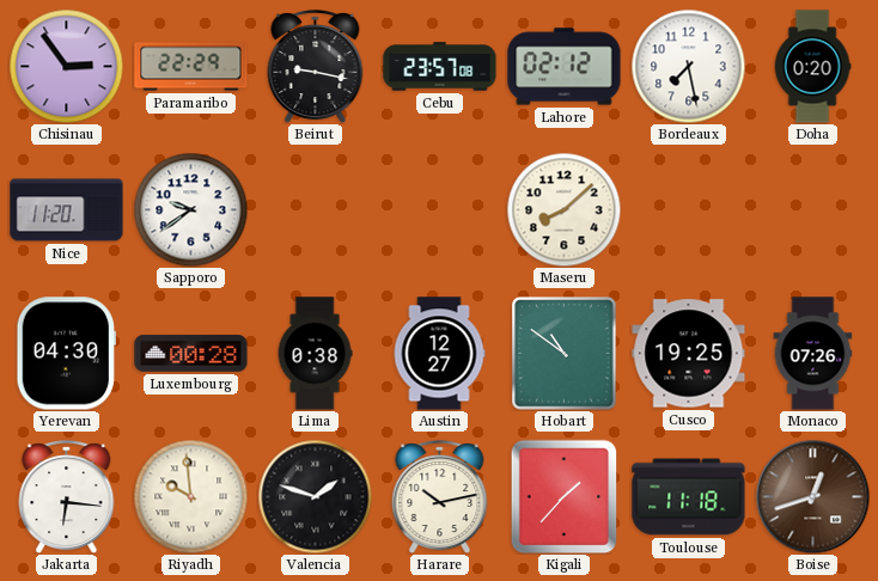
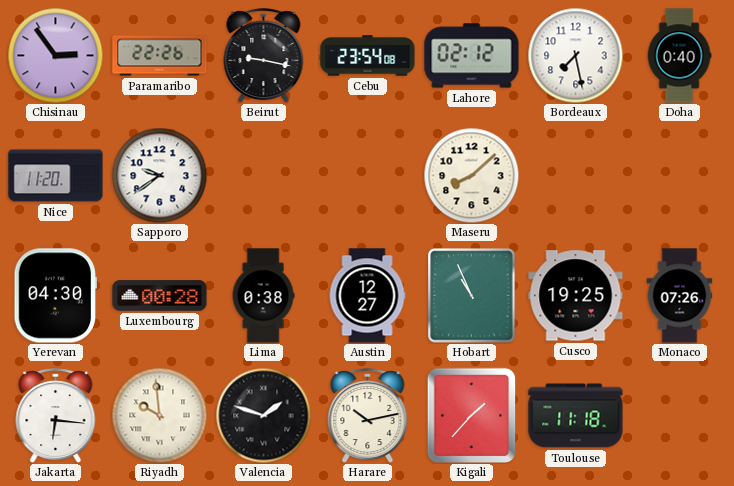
Paramaribo: 22:29 -> 22:26
Cebu: 23:57 -> 23:54
Doha: 0:20 -> 0:40
Hobart: 10:51 -> 10:56
Boise: 12:42 -> none
